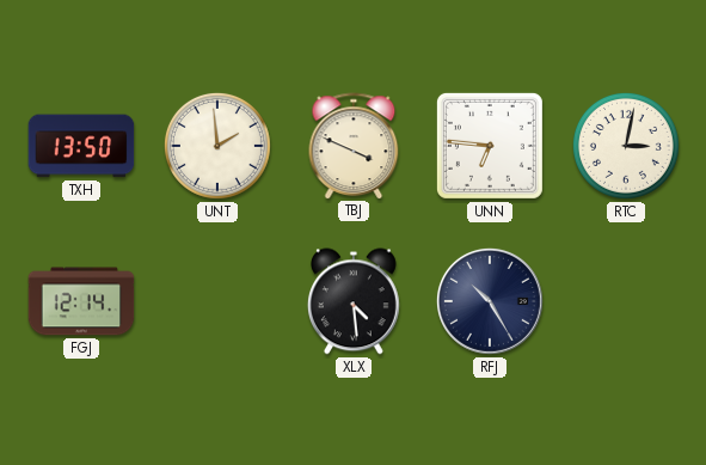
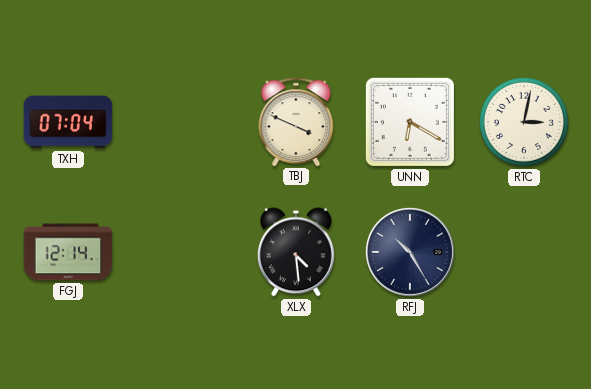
TXH: 13:50 -> 07:04
UNT: 1:59 -> none
UNN: 6:46 -> 6:20
